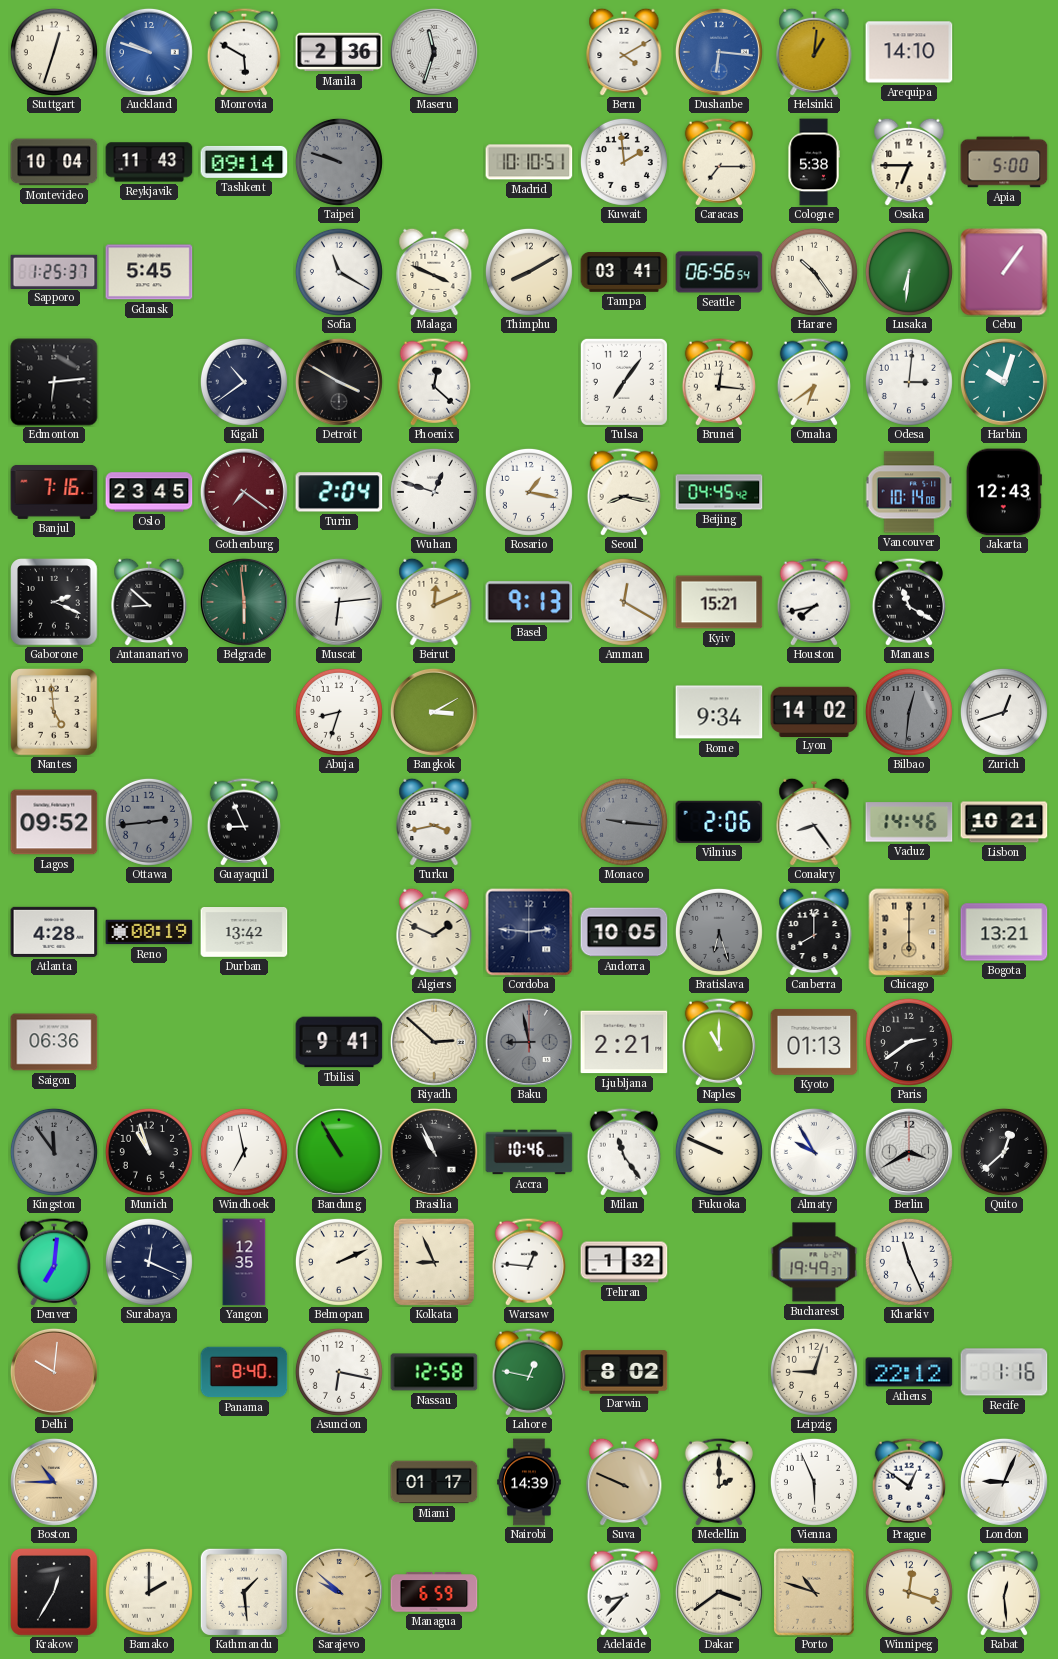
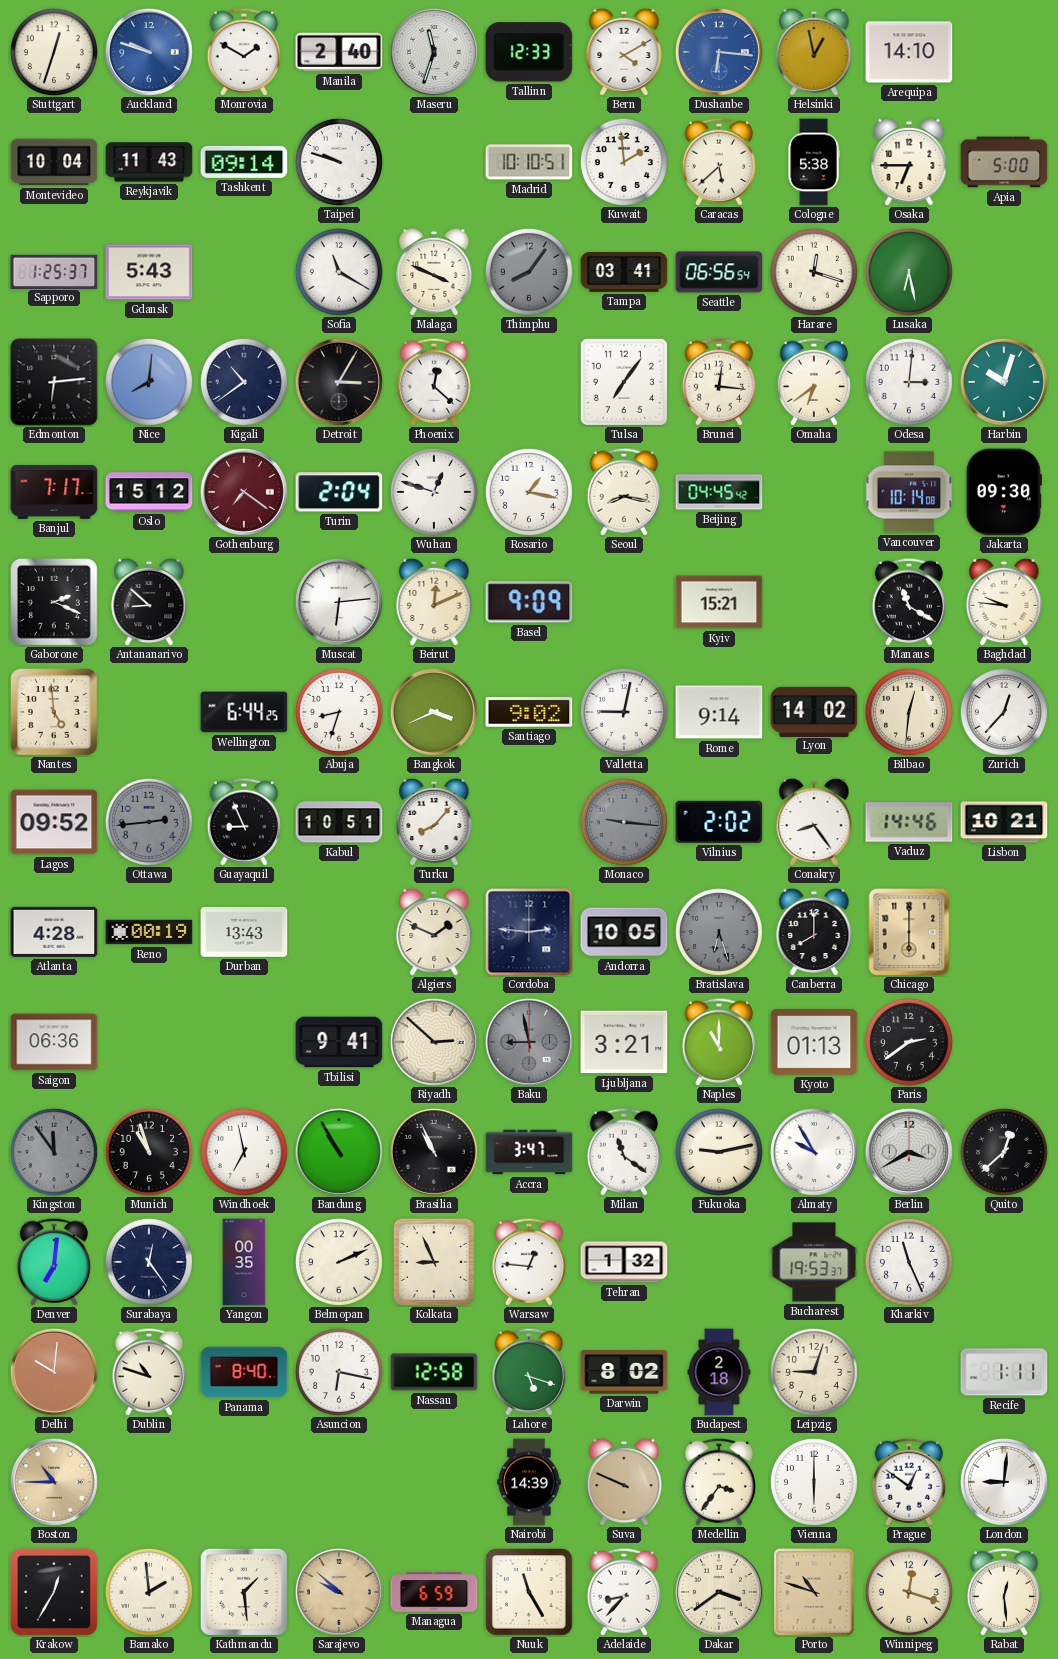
Monrovia: 5:50 -> 1:50
Manila: 2:36 -> 2:40
Tallinn: none -> 12:33
Helsinki: 1:01 -> 12:58
Taipei dial: grey -> white
Caracas: 7:15 -> 5:38
Gdansk: 5:45 -> 5:43
Thimphu: 8:10 -> 8:06
Thimphu dial: cream -> grey
Harare: 10:24 -> 12:18
Lusaka: 6:31 -> 6:28
Cebu: 1:06 -> none
Nice: none -> 8:01
Detroit: 3:50 -> 3:05
Banjul: 7:16 -> 7:17
Oslo: 23:45 -> 15:12
Jakarta: 12:43 -> 09:30
Belgrade: 5:59 -> none
Basel: 9:13 -> 9:09
Amman: 12:20 -> none
Houston: 7:43 -> none
Baghdad: none -> 9:46
Wellington: none -> 6:44
Bangkok: 3:10 -> 3:41
Santiago: none -> 9:02
Valletta: none -> 9:02
Rome: 9:34 -> 9:14
Bilbao dial: grey -> cream
Zurich: 12:42 -> 12:37
Kabul: none -> 10:51
Turku: 3:43 -> 8:07
Vilnius: 2:06 -> 2:02
Durban: 13:42 -> 13:43
Bogota: 13:21 -> none
Ljubljana: 2:21 -> 3:21
Accra: 10:46 -> 3:47
Milan: 11:24 -> 11:21
Fukuoka: 9:49 -> 9:13
Surabaya: 12:19 -> 12:24
Yangon: 12:35 -> 00:35
Bucharest: 19:49 -> 19:53
Dublin: none -> 10:48
Lahore: 12:47 -> 5:18
Budapest: none -> 2:18
Athens: 22:12 -> none
Recife: 1:16 -> 1:11
Miami: 01:17 -> none
Medellin: 2:00 -> 3:36
Vienna: 5:56 -> 6:00
London: 9:04 -> 9:01
Bamako: 2:00 -> 1:59
Nuuk: none -> 11:25
